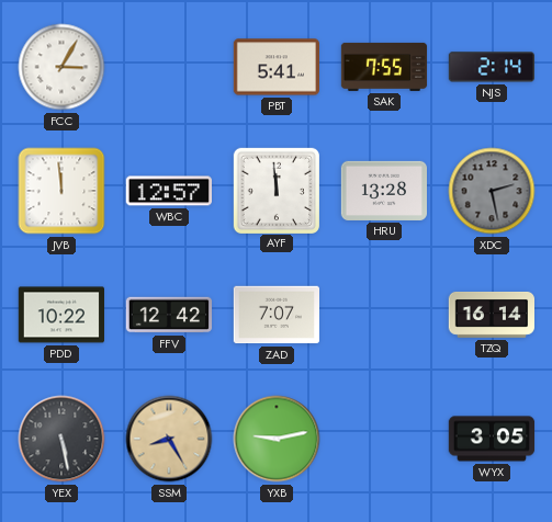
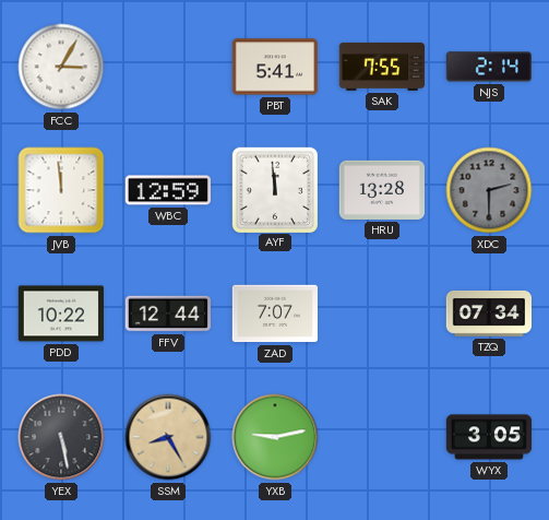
WBC: 12:57 -> 12:59
XDC: 2:28 -> 2:30
FFV: 12:42 -> 12:44
TZQ: 16:14 -> 07:34
